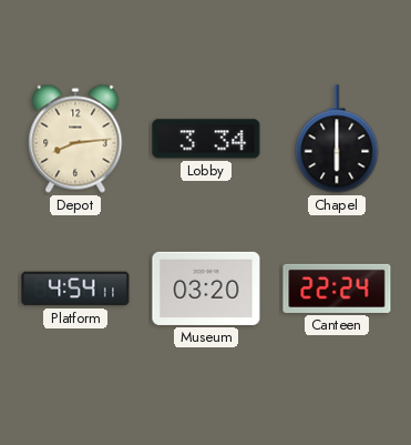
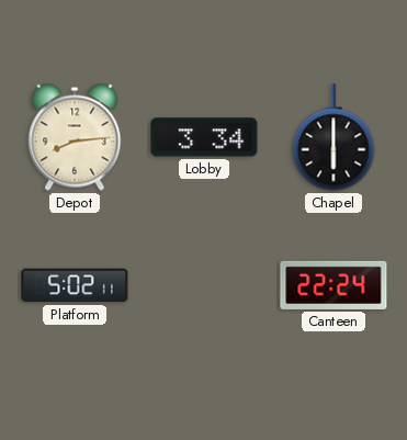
Platform: 4:54 -> 5:02
Museum: 03:20 -> none
